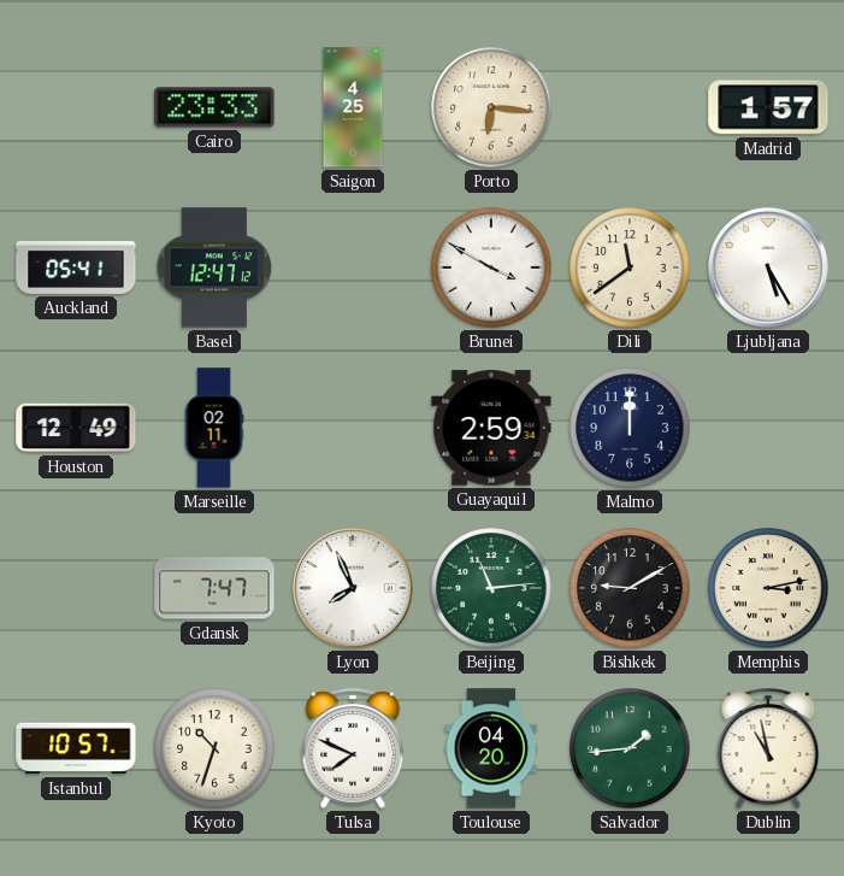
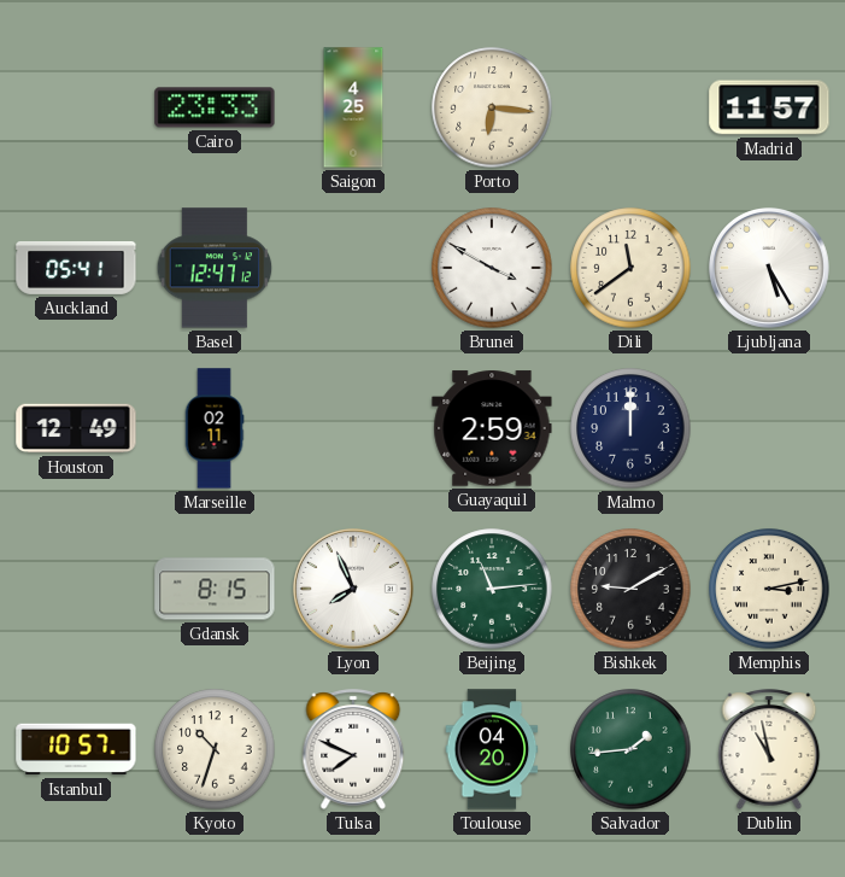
Madrid: 1:57 -> 11:57
Gdansk: 7:47 -> 8:15
